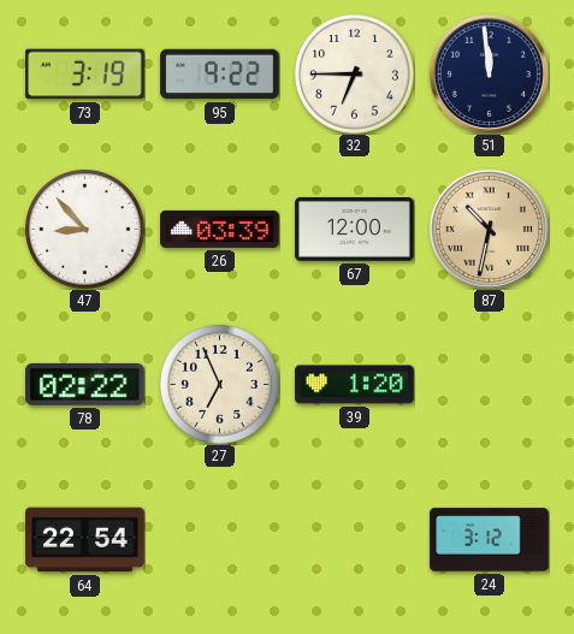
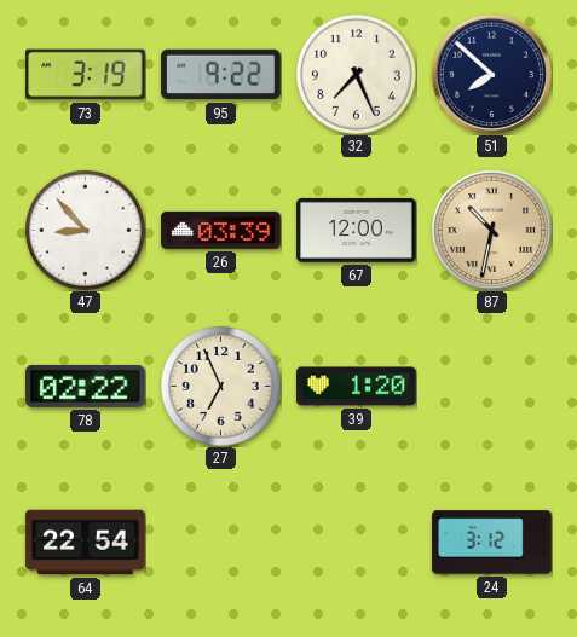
32: 6:45 -> 7:26
51: 11:59 -> 7:52
